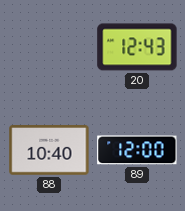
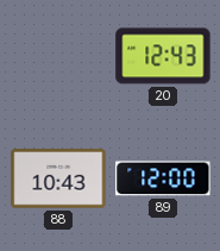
88: 10:40 -> 10:43
